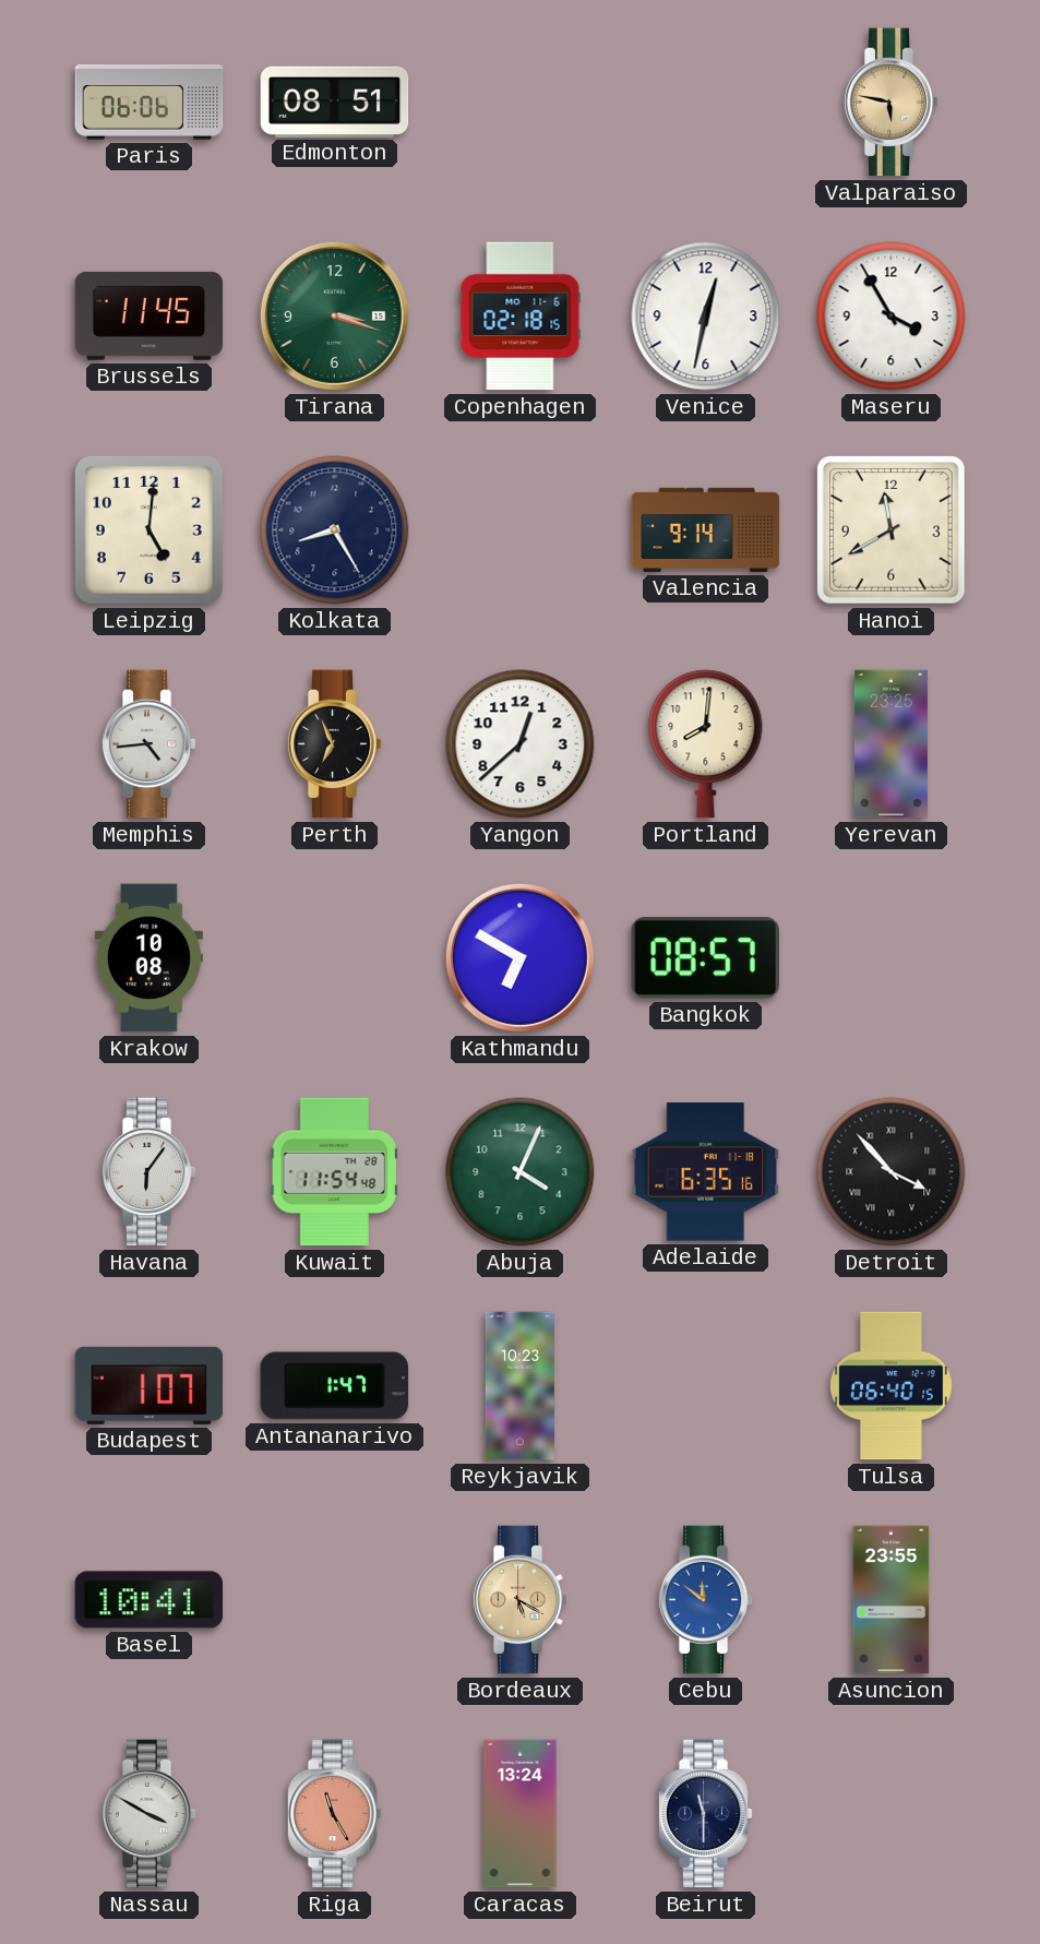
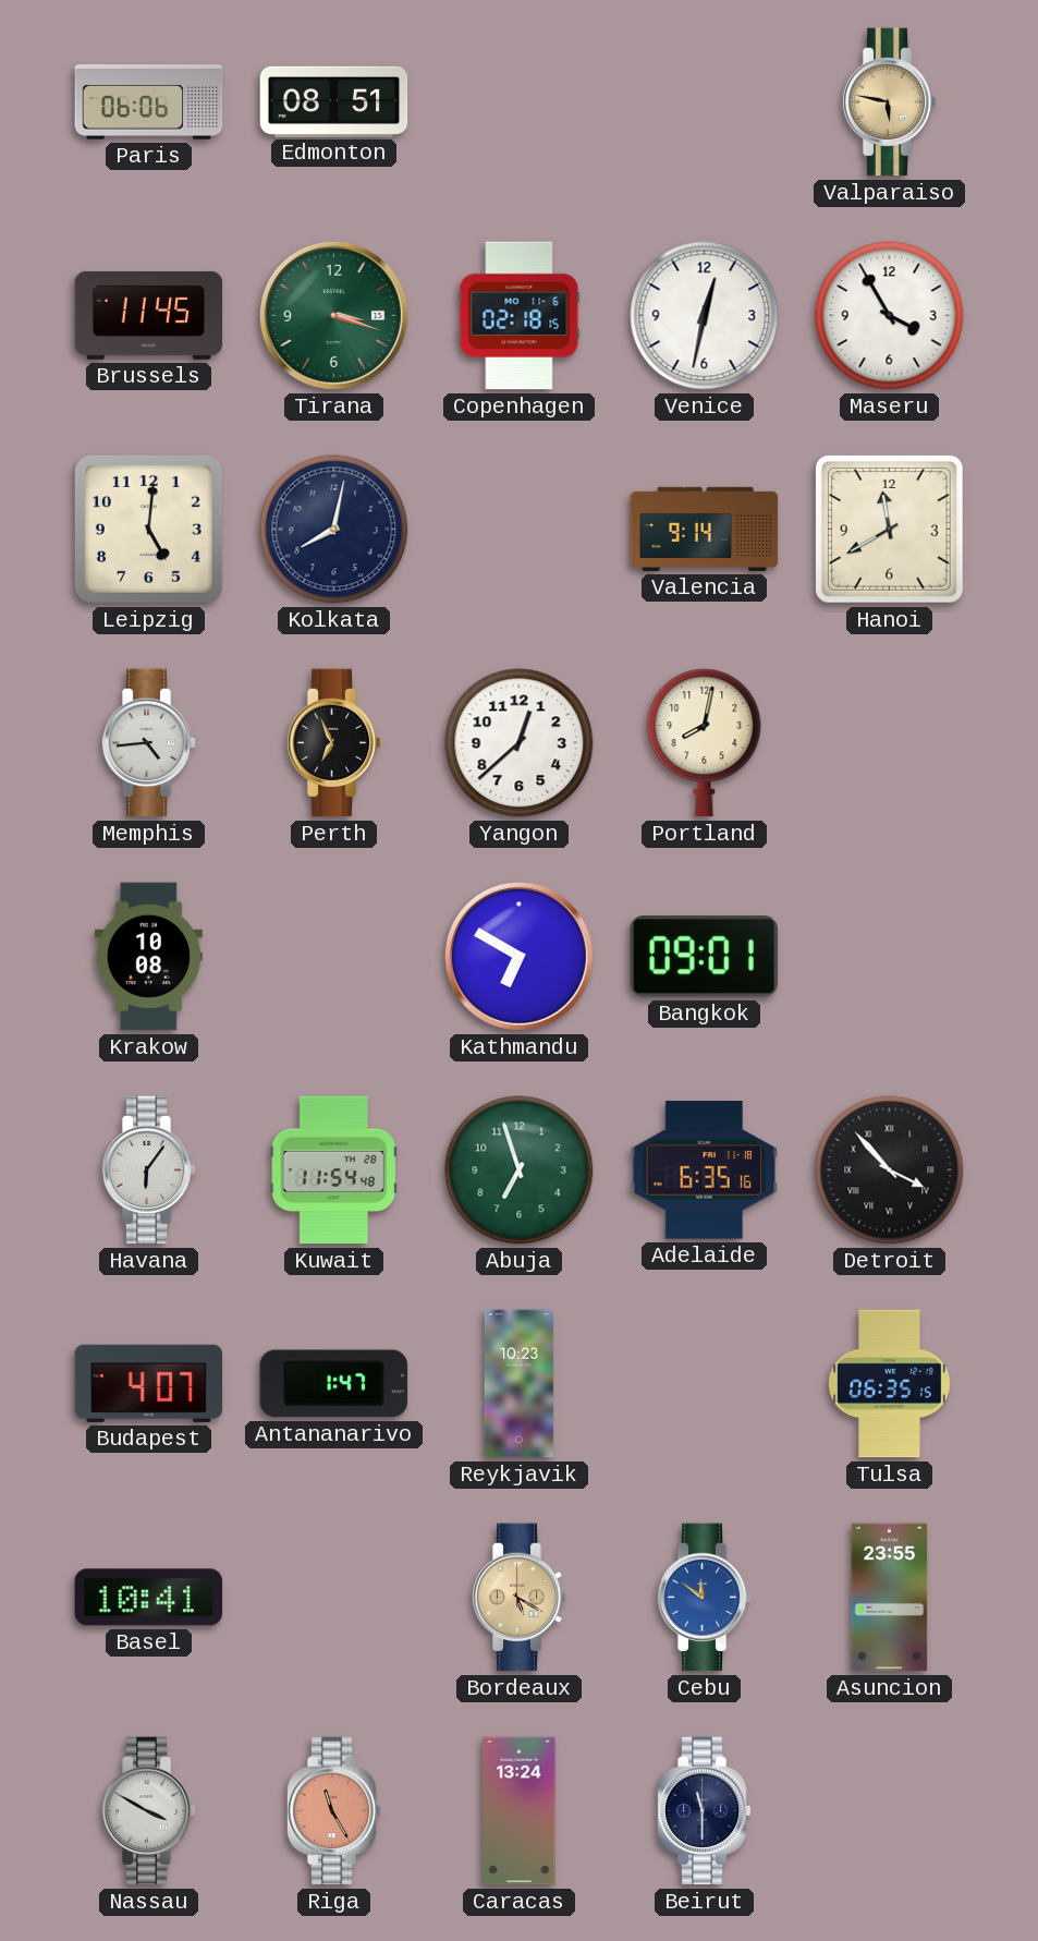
Kolkata: 8:25 -> 8:02
Portland: 8:01 -> 8:02
Yerevan: 23:25 -> none
Bangkok: 08:57 -> 09:01
Abuja: 4:04 -> 6:57
Budapest: 1:07 -> 4:07
Tulsa: 06:40 -> 06:35
